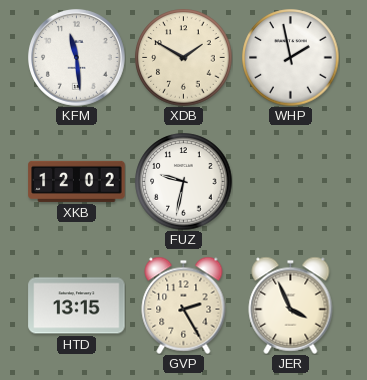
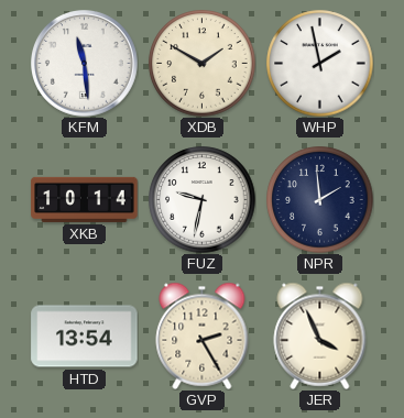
XKB: 12:02 -> 10:14
NPR: none -> 1:59
HTD: 13:15 -> 13:54
